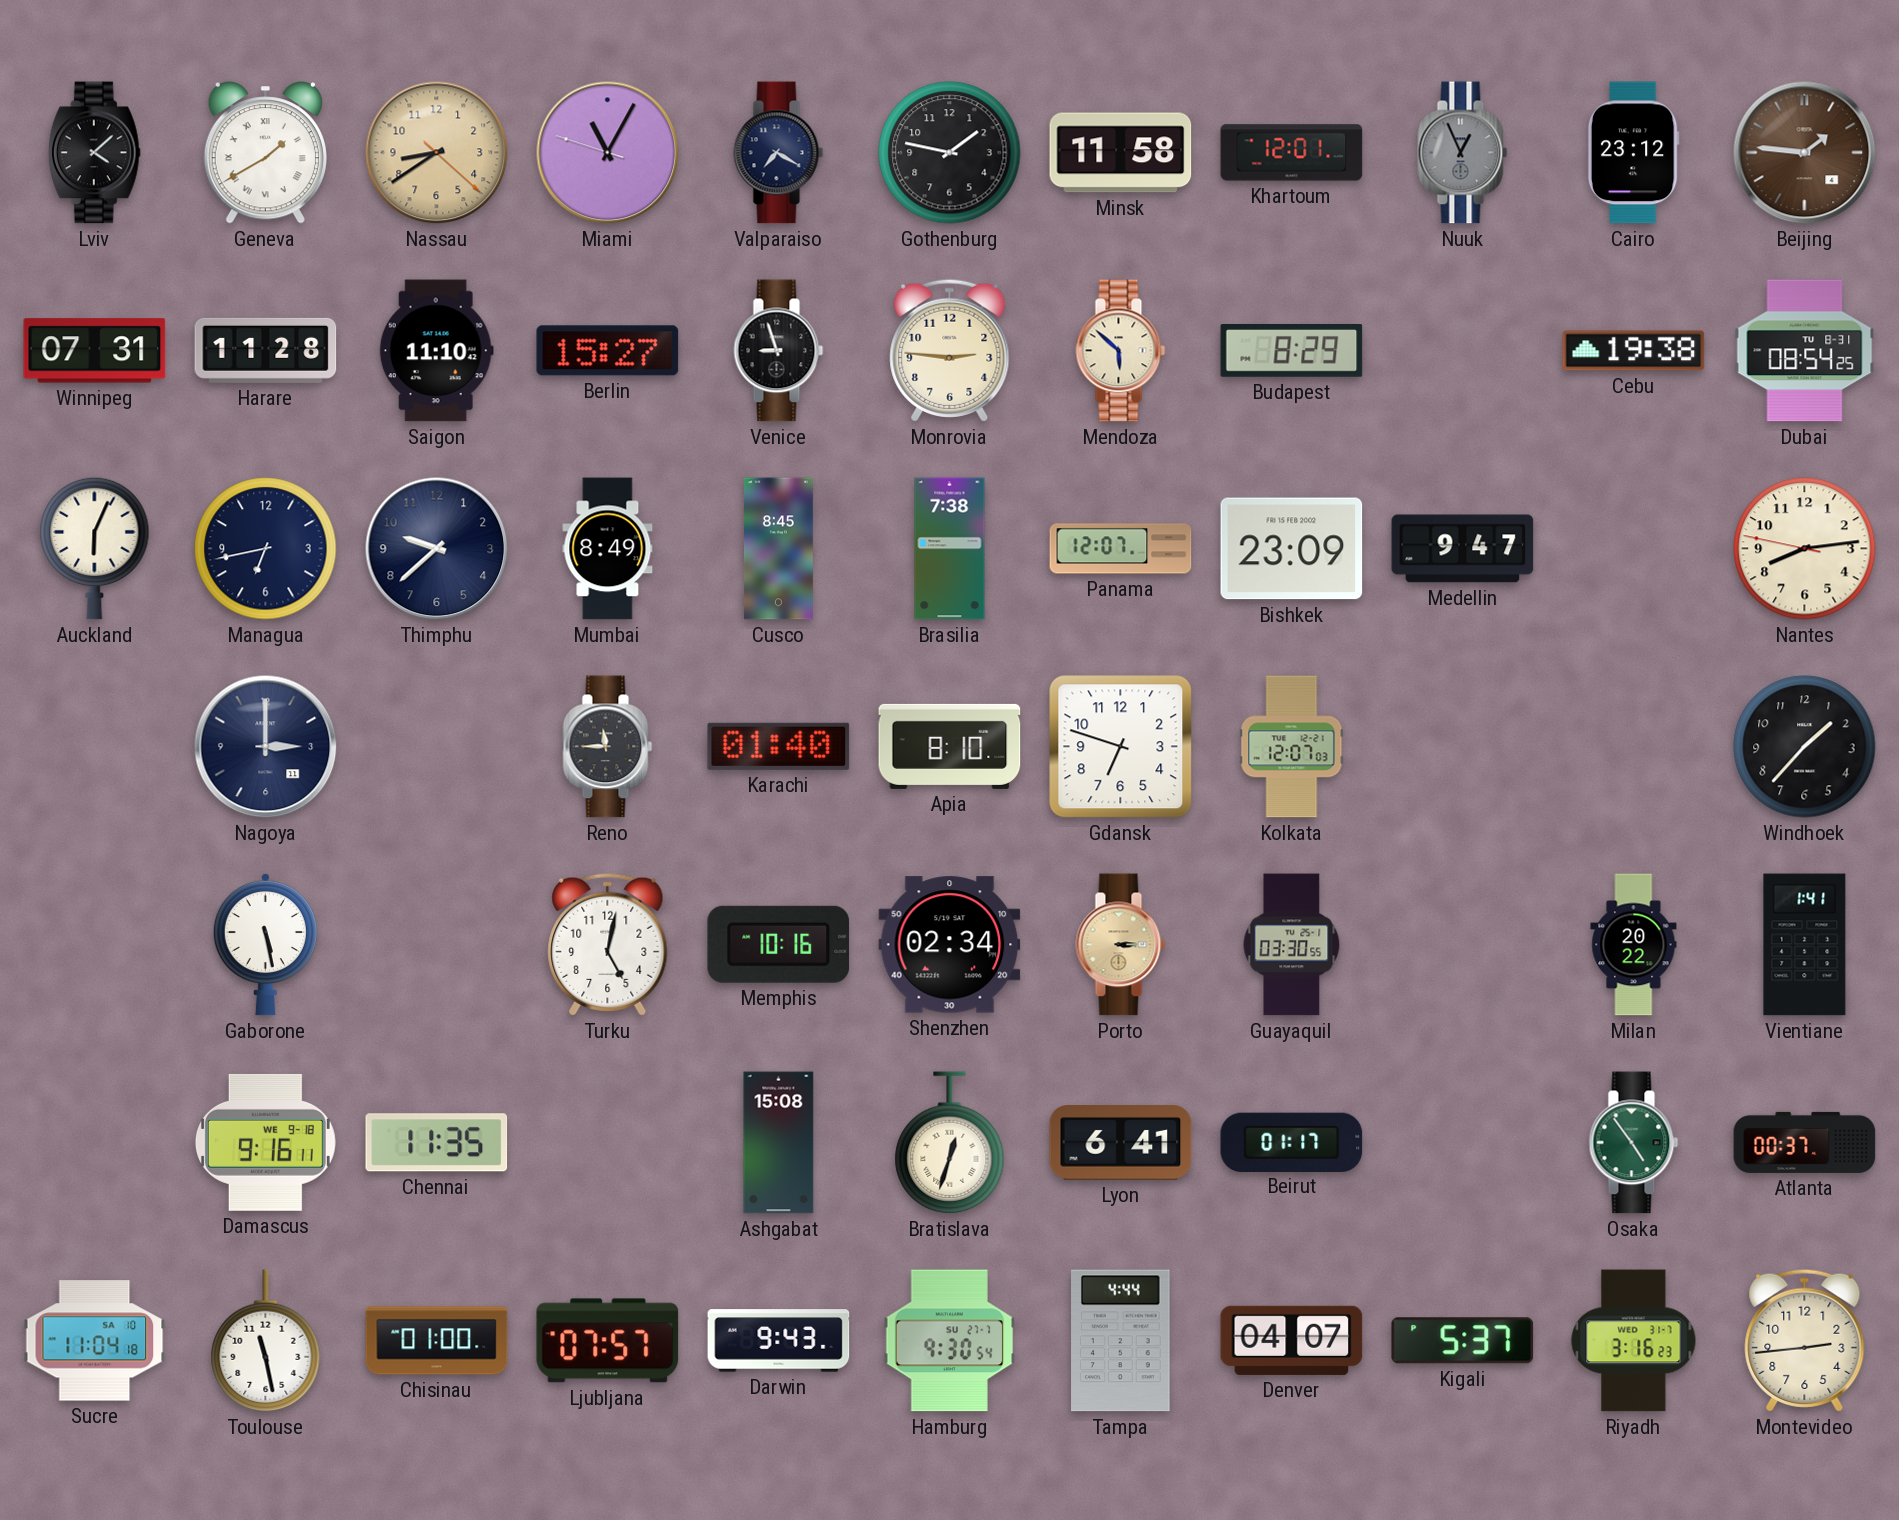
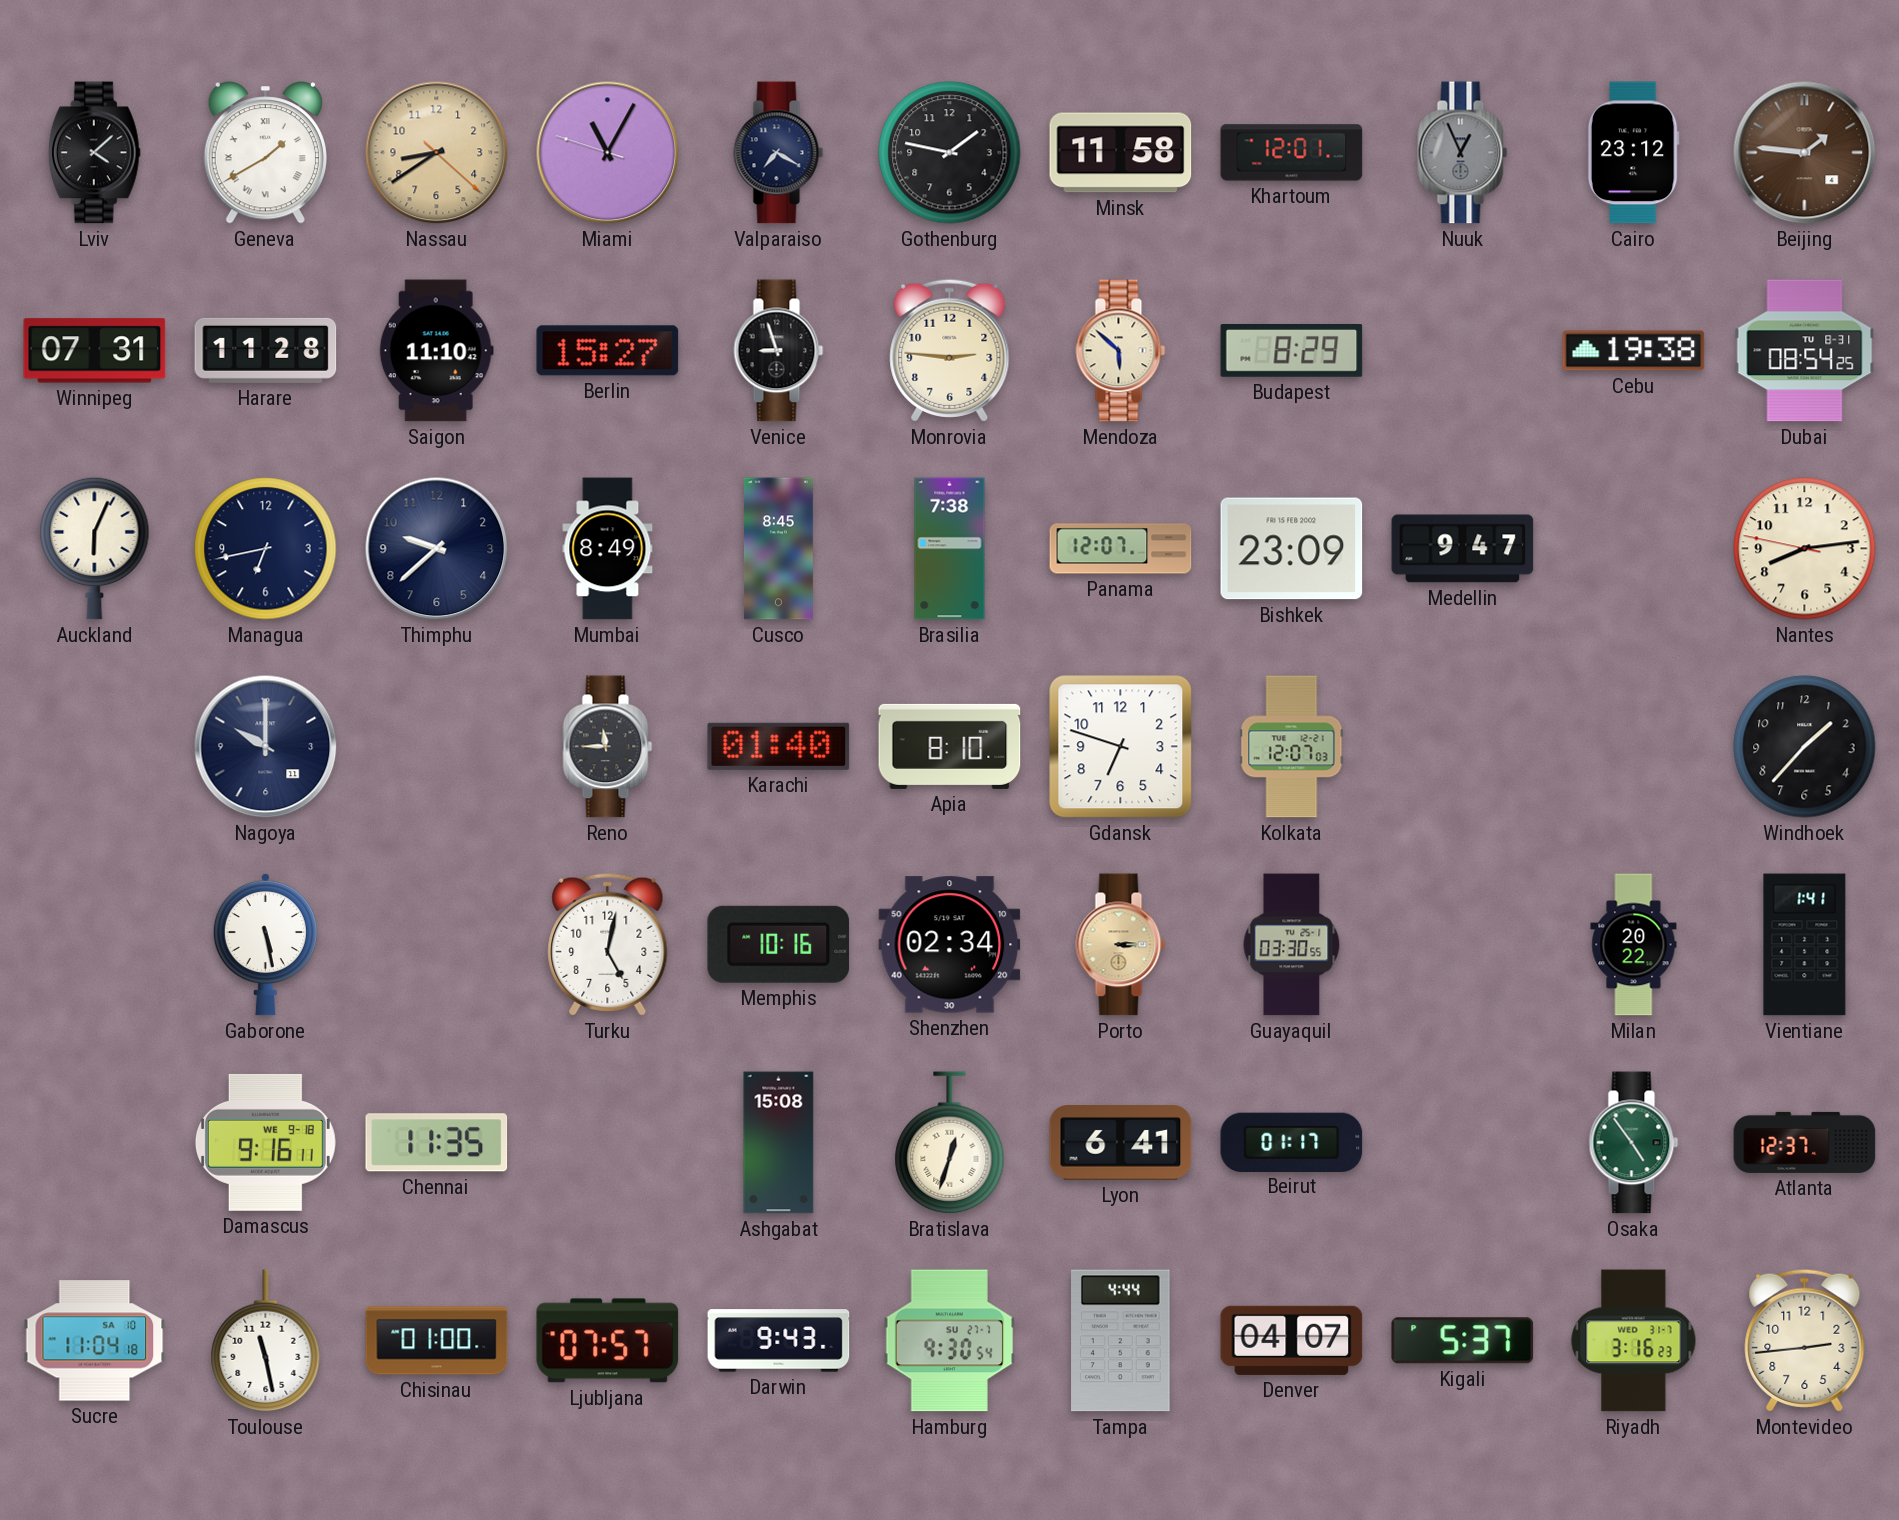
Nagoya: 3:00 -> 10:00
Atlanta: 00:37 -> 12:37
